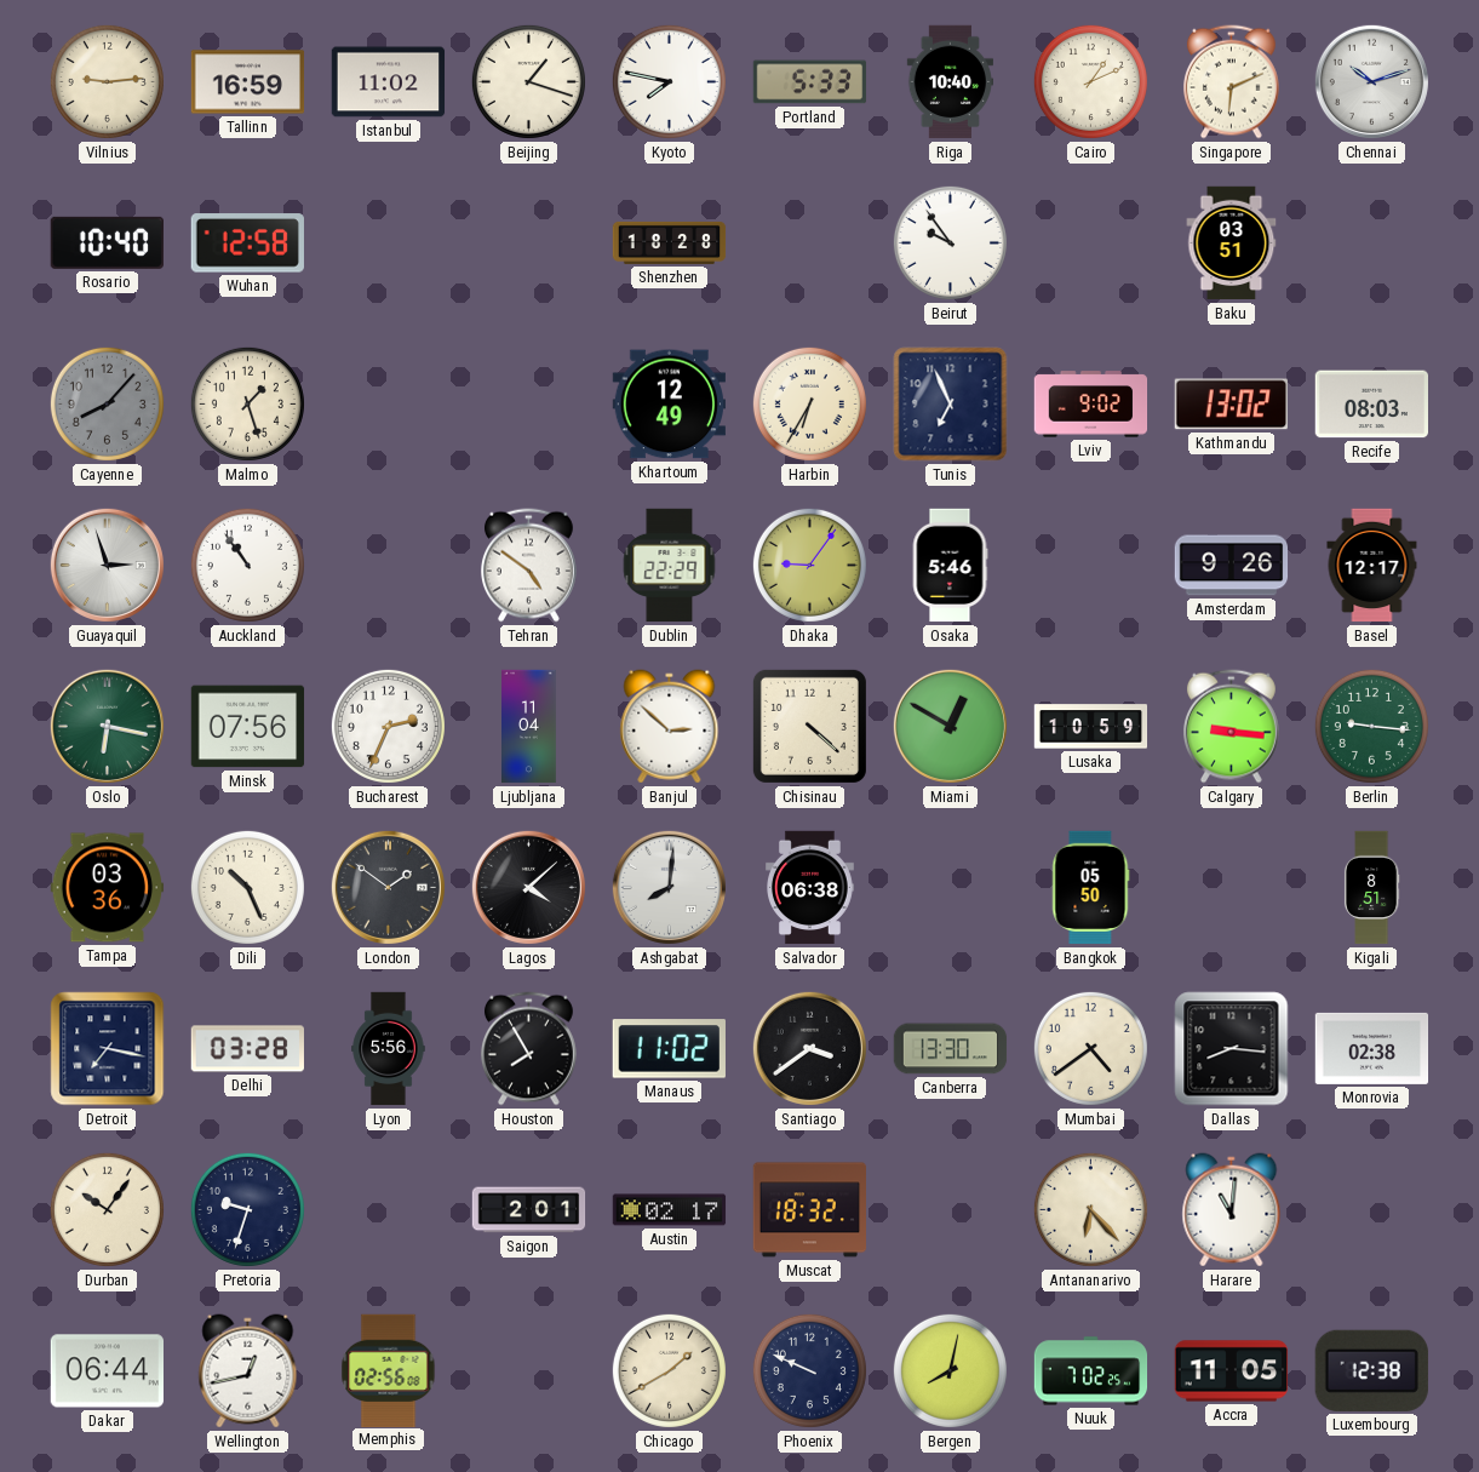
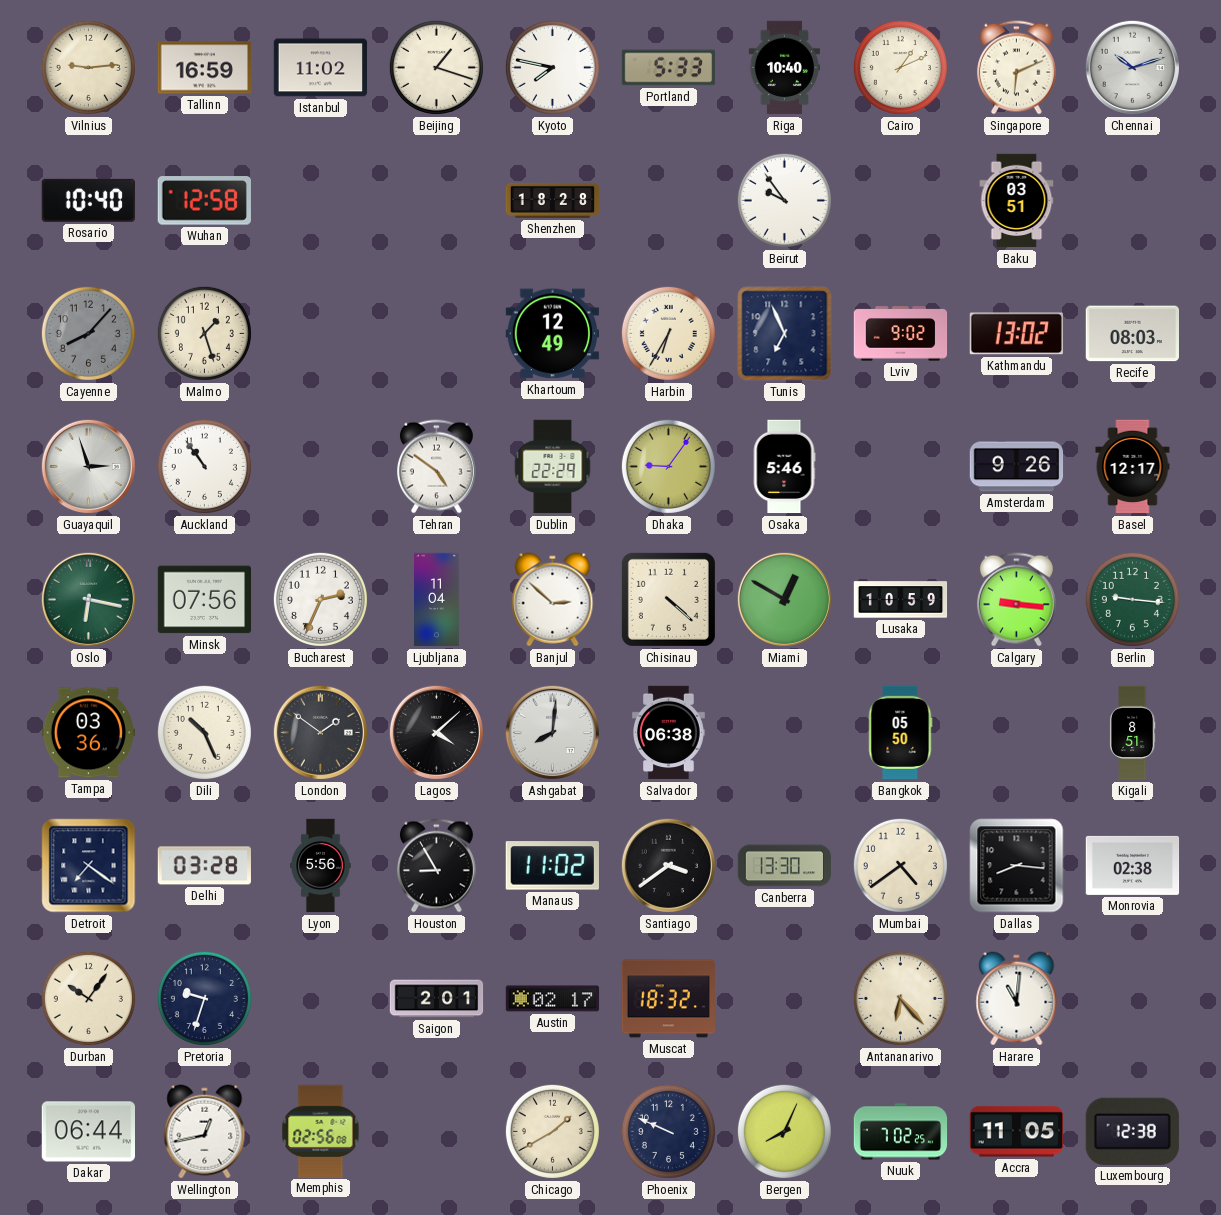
Detroit: 7:17 -> 7:21
Houston: 7:55 -> 8:55
Bergen: 8:02 -> 8:04
